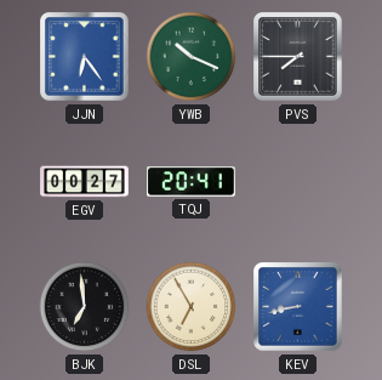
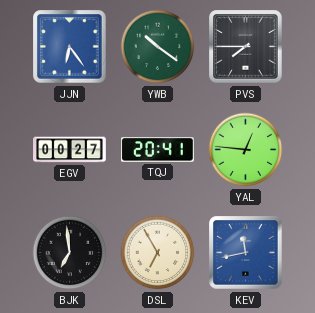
YWB: 10:19 -> 10:21
YAL: none -> 12:46
KEV: 8:43 -> 11:43
